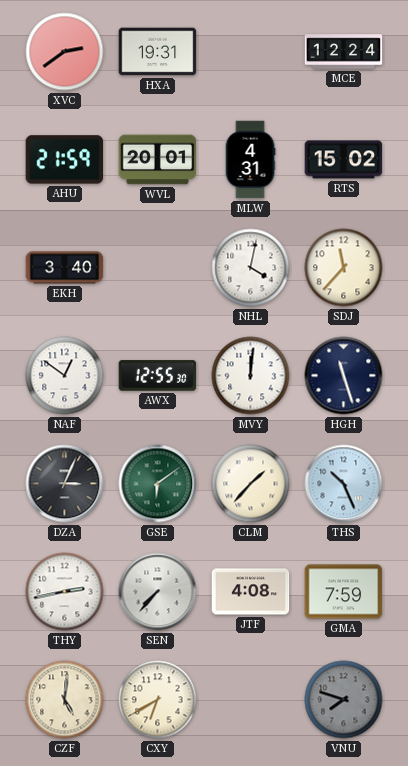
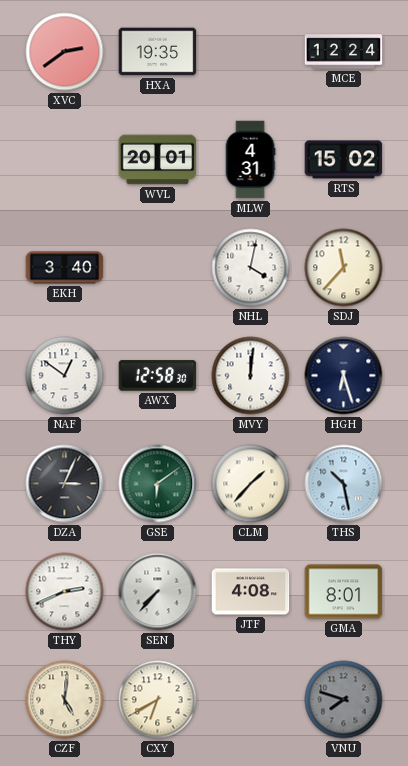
HXA: 19:31 -> 19:35
AHU: 21:59 -> none
AWX: 12:55 -> 12:58
HGH: 11:27 -> 6:27
THS: 10:26 -> 10:28
THY: 2:43 -> 2:41
GMA: 7:59 -> 8:01
